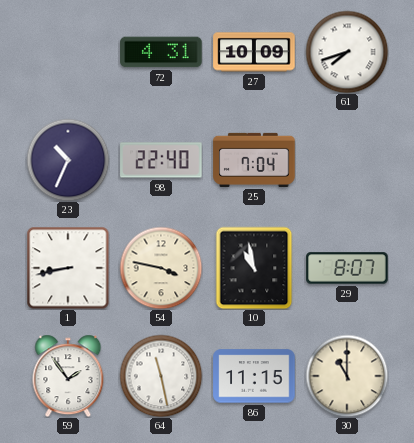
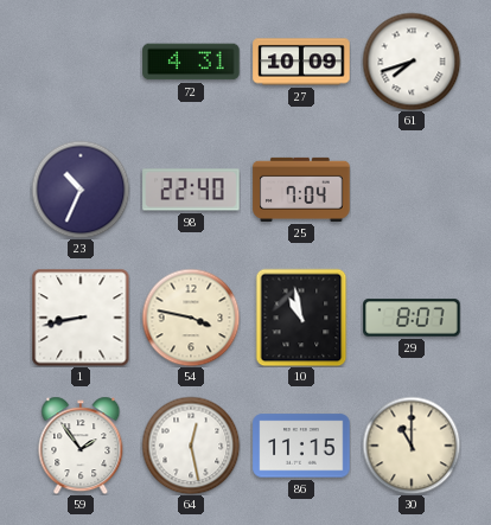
64: 11:28 -> 12:28
